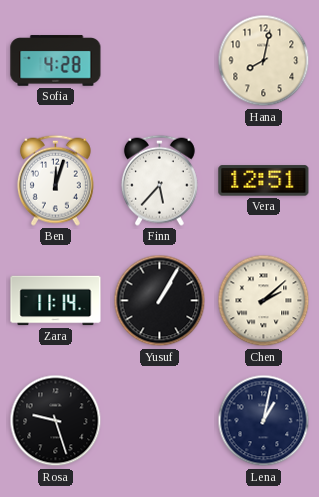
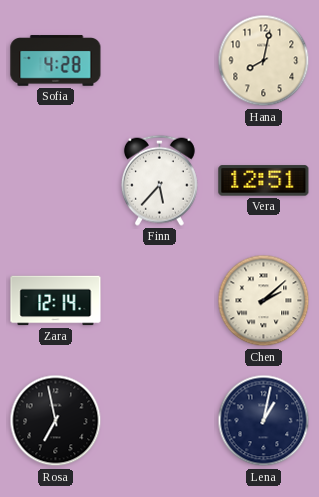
Ben: 12:03 -> none
Zara: 11:14 -> 12:14
Yusuf: 1:05 -> none
Rosa: 9:27 -> 6:58
